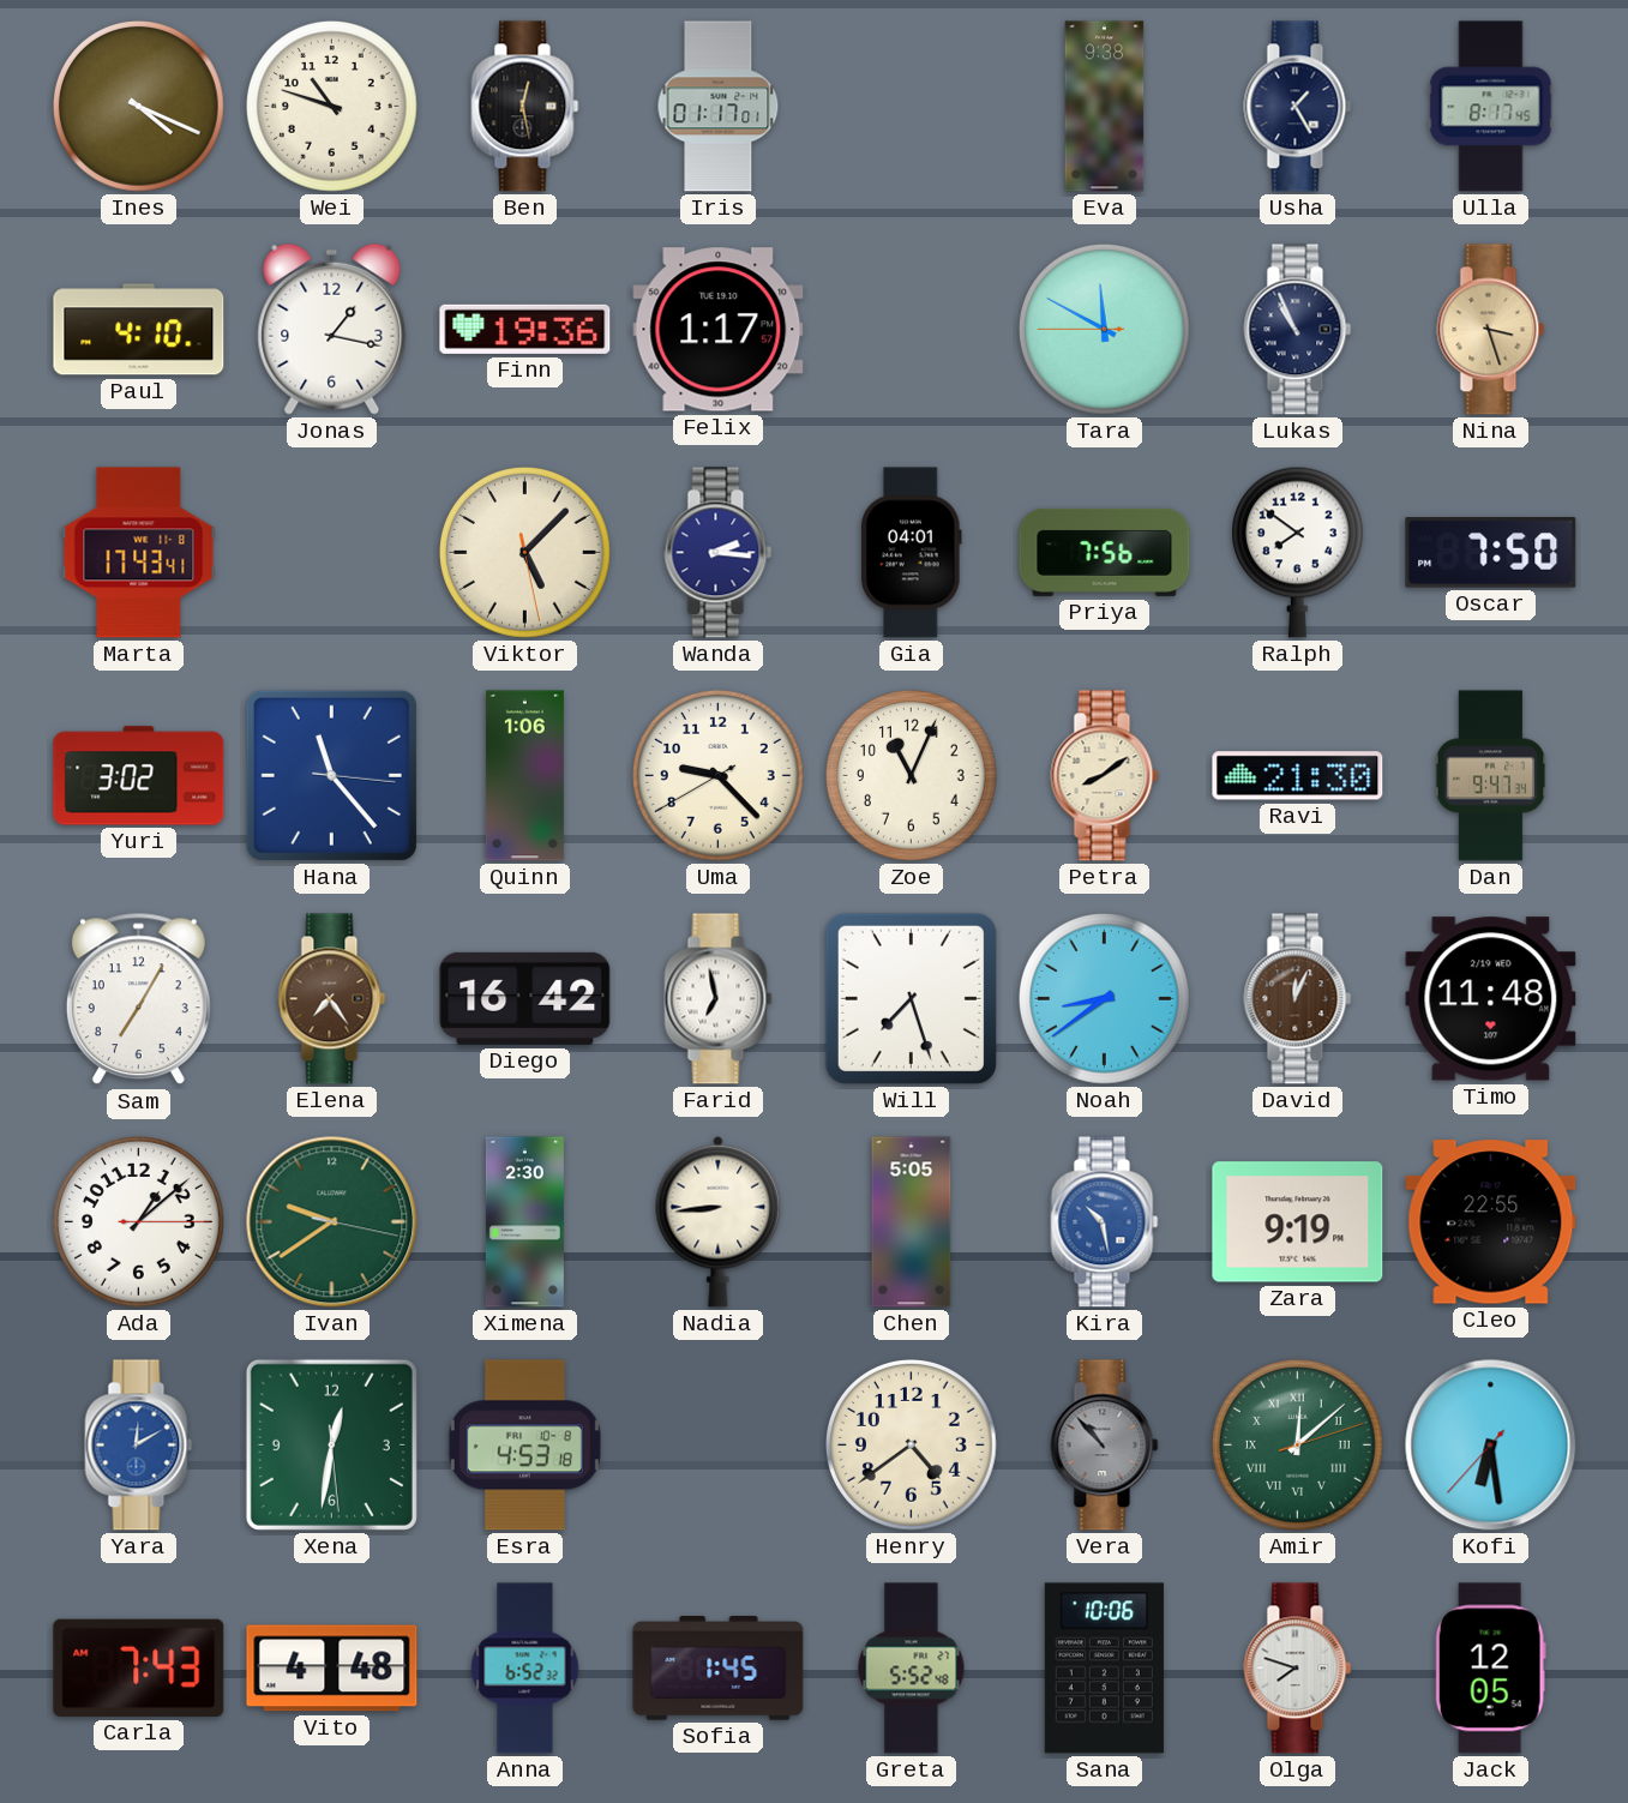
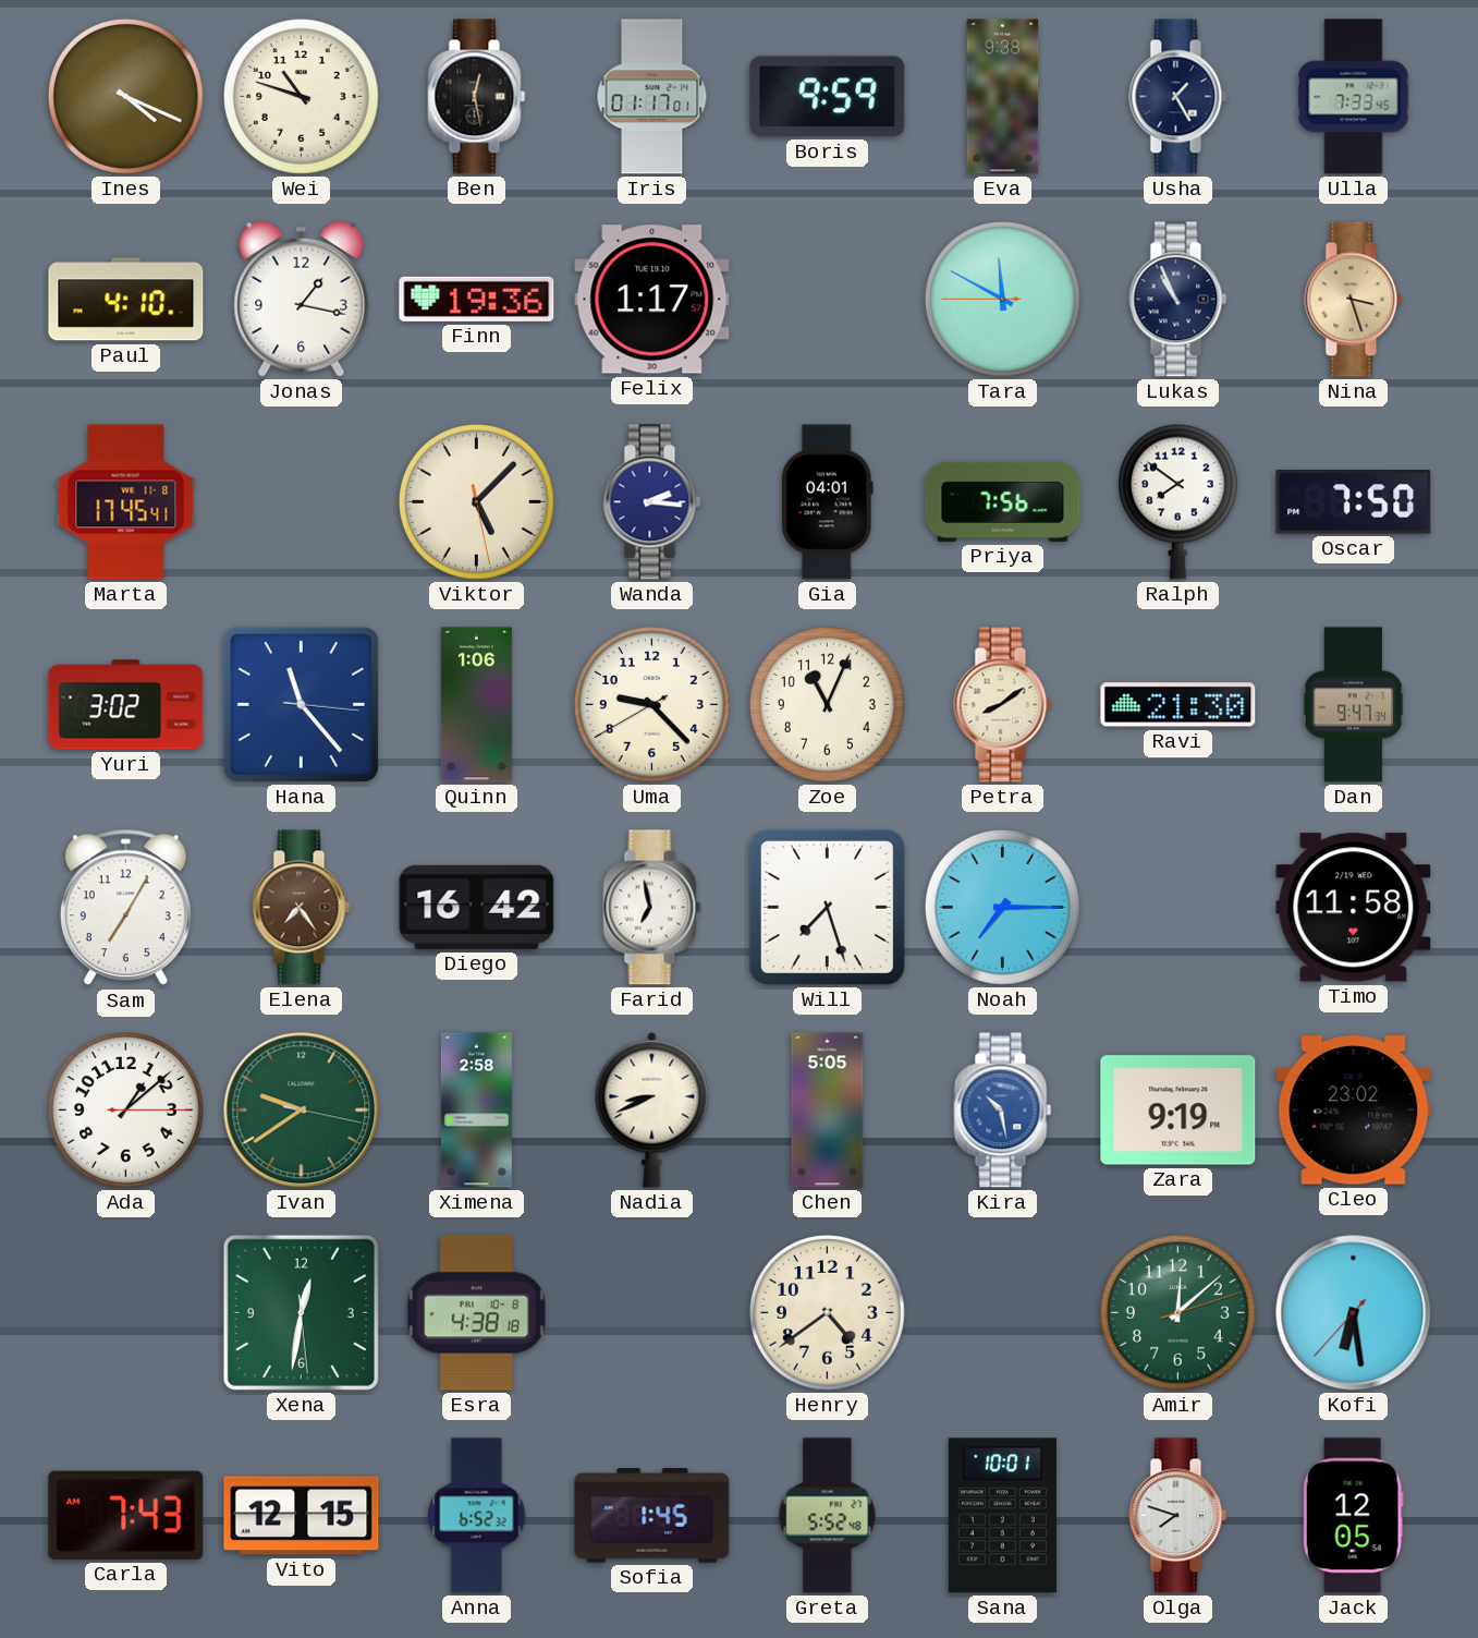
Boris: none -> 9:59
Ulla: 8:17 -> 7:33
Marta: 17:43 -> 17:45
Noah: 8:39 -> 7:15
David: 12:04 -> none
Timo: 11:48 -> 11:58
Ximena: 2:30 -> 2:58
Nadia: 8:44 -> 8:41
Cleo: 22:55 -> 23:02
Yara: 12:10 -> none
Esra: 4:53 -> 4:38
Vera: 10:53 -> none
Amir numerals: Roman -> Arabic
Vito: 4:48 -> 12:15
Sana: 10:06 -> 10:01
